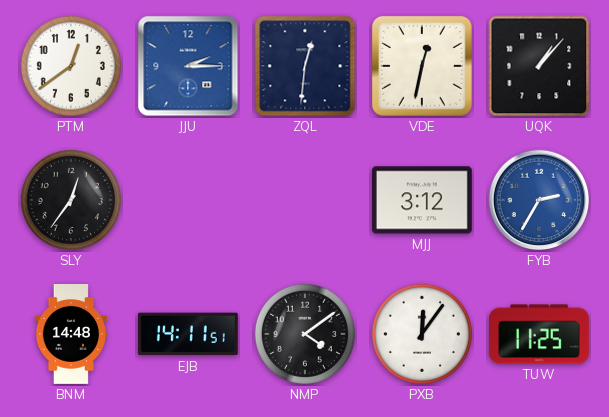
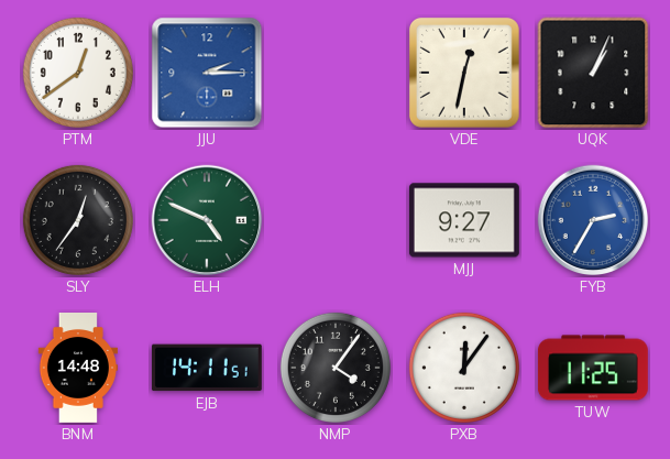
ZQL: 12:31 -> none
UQK: 1:07 -> 1:04
ELH: none -> 4:49
MJJ: 3:12 -> 9:27
NMP: 4:09 -> 4:06
